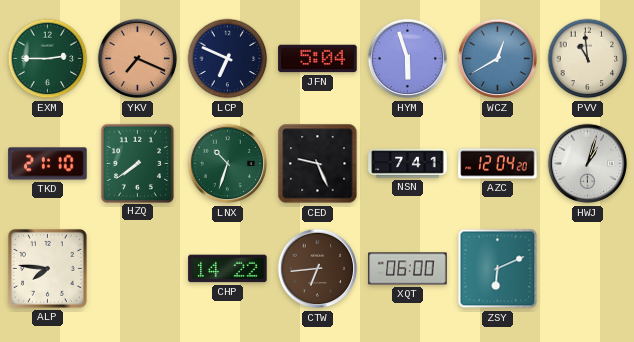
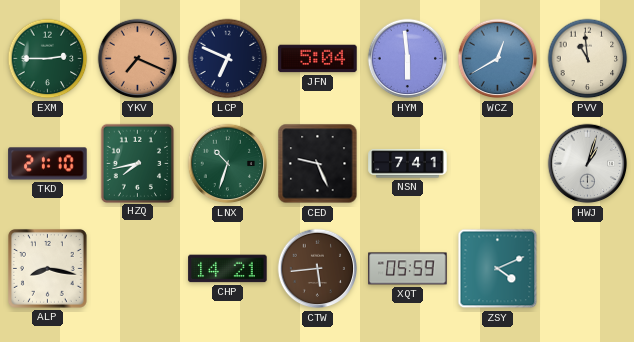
HYM: 5:57 -> 5:59
HZQ: 7:39 -> 7:43
AZC: 12:04 -> none
ALP: 7:46 -> 8:17
CHP: 14:22 -> 14:21
CTW: 6:44 -> 5:44
XQT: 06:00 -> 05:59
ZSY: 6:11 -> 4:11
